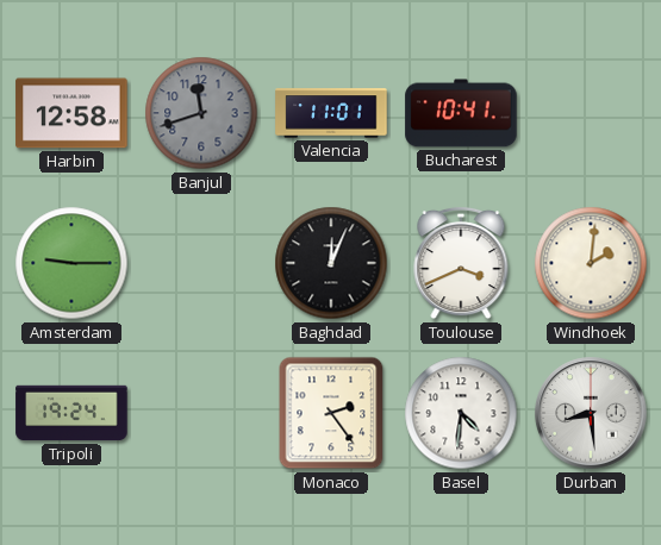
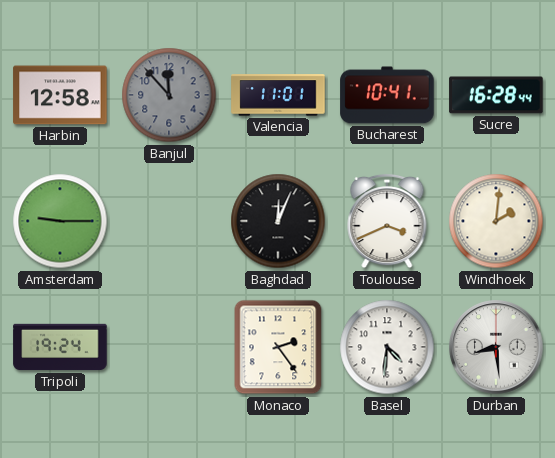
Banjul: 11:42 -> 11:53
Sucre: none -> 16:28
